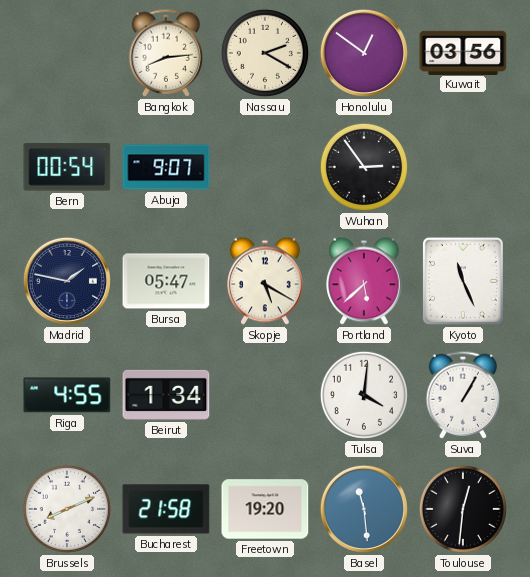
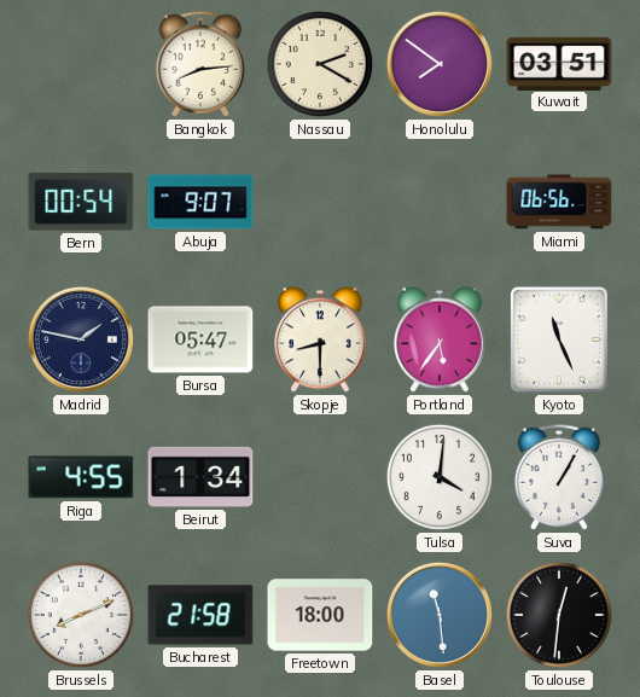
Honolulu: 12:51 -> 7:51
Kuwait: 03:56 -> 03:51
Wuhan: 2:54 -> none
Miami: none -> 06:56
Skopje: 5:20 -> 8:30
Portland: 5:38 -> 5:36
Freetown: 19:20 -> 18:00
